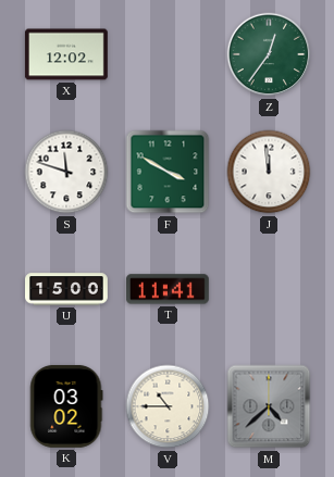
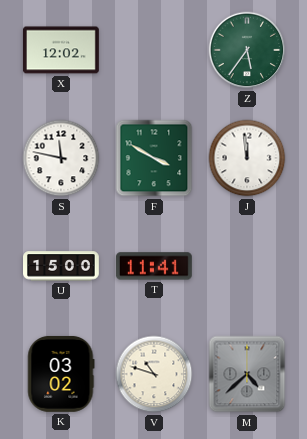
Z: 12:36 -> 5:36
S: 11:48 -> 11:47
V: 10:45 -> 10:48
